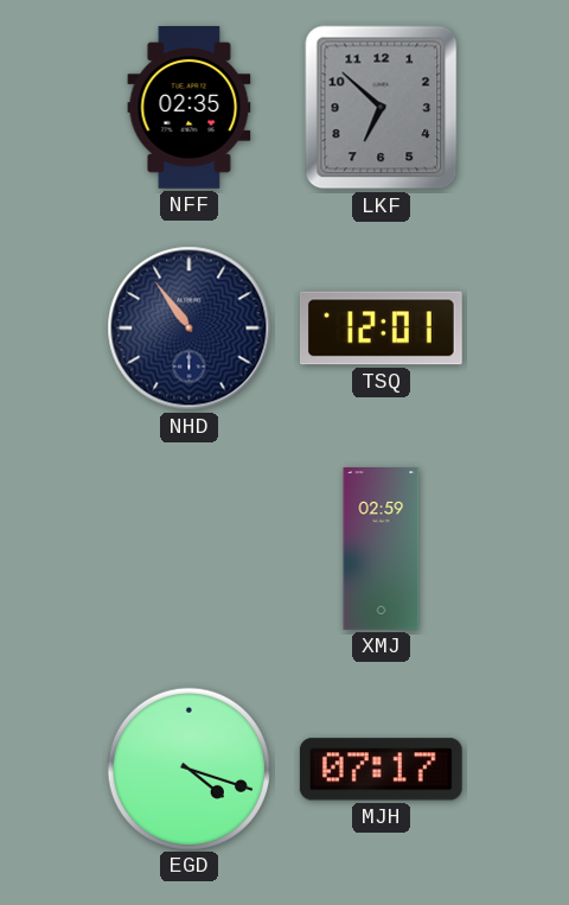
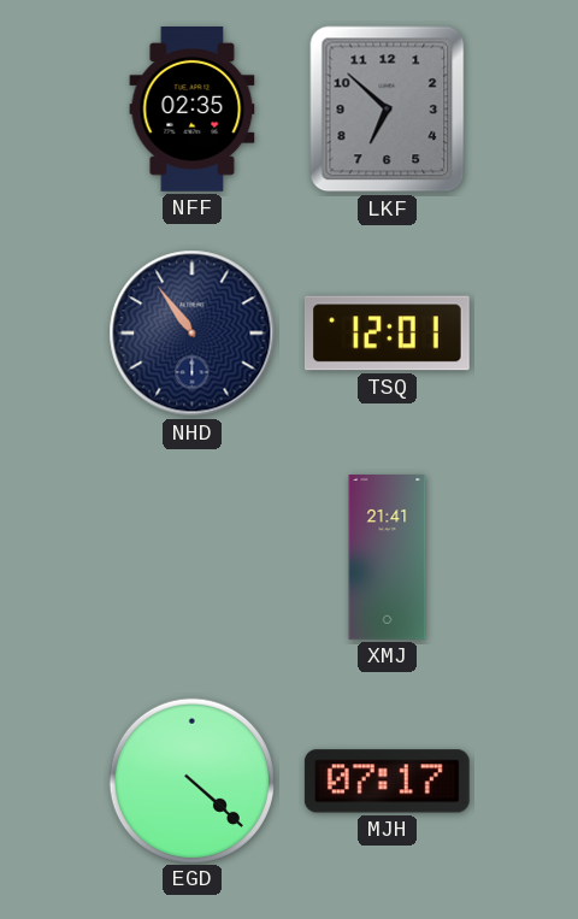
XMJ: 02:59 -> 21:41
EGD: 4:18 -> 4:22
